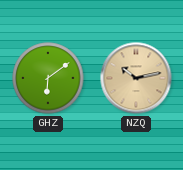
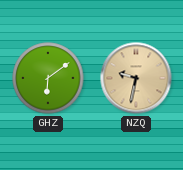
NZQ: 10:13 -> 9:32
